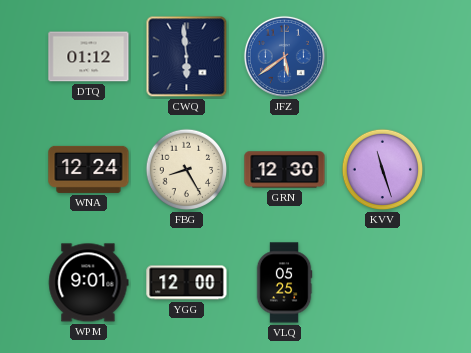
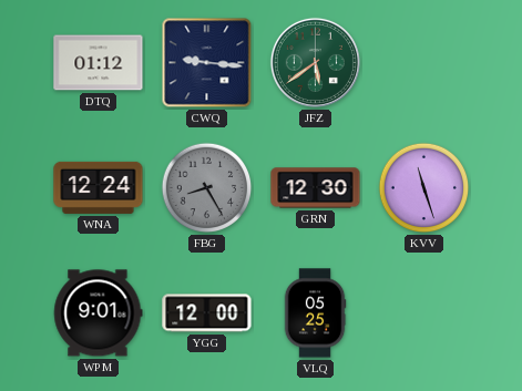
CWQ: 5:59 -> 9:16
JFZ dial: blue -> green
FBG dial: cream -> grey
